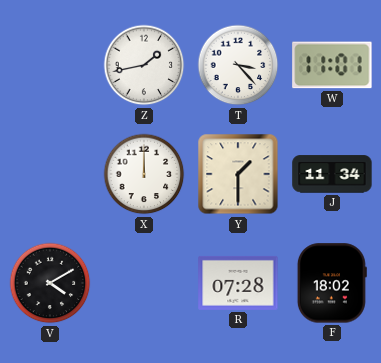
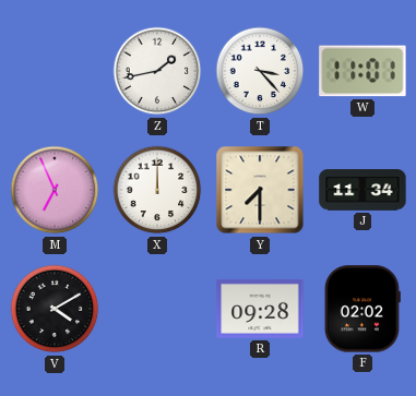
M: none -> 6:56
Y: 1:30 -> 7:30
R: 07:28 -> 09:28
F: 18:02 -> 02:02
